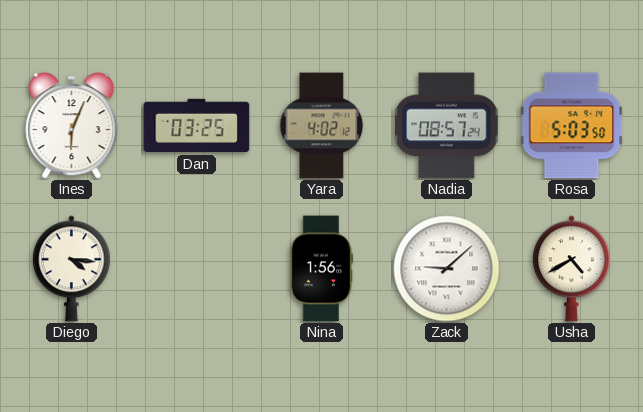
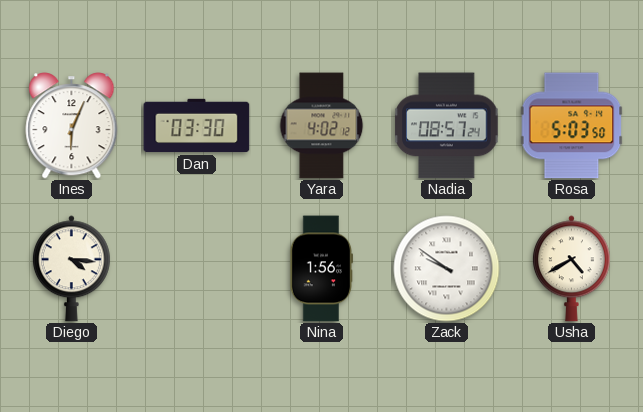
Dan: 03:25 -> 03:30
Zack: 9:08 -> 9:51
